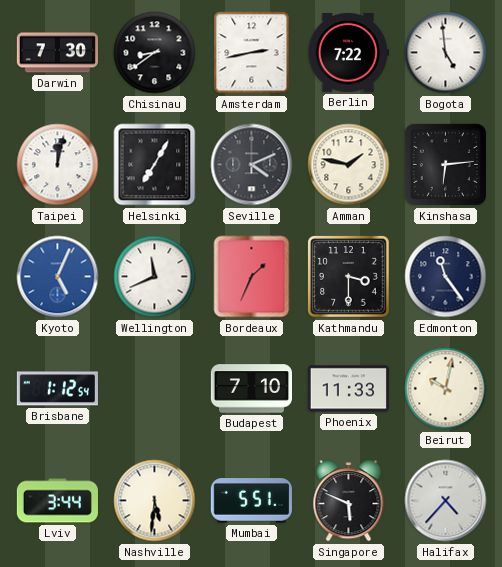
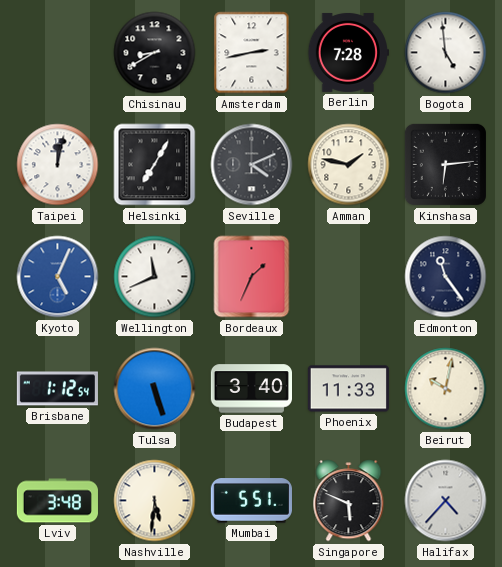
Darwin: 7:30 -> none
Chisinau: 8:39 -> 8:40
Berlin: 7:22 -> 7:28
Kathmandu: 3:30 -> none
Tulsa: none -> 5:27
Budapest: 7:10 -> 3:40
Lviv: 3:44 -> 3:48
